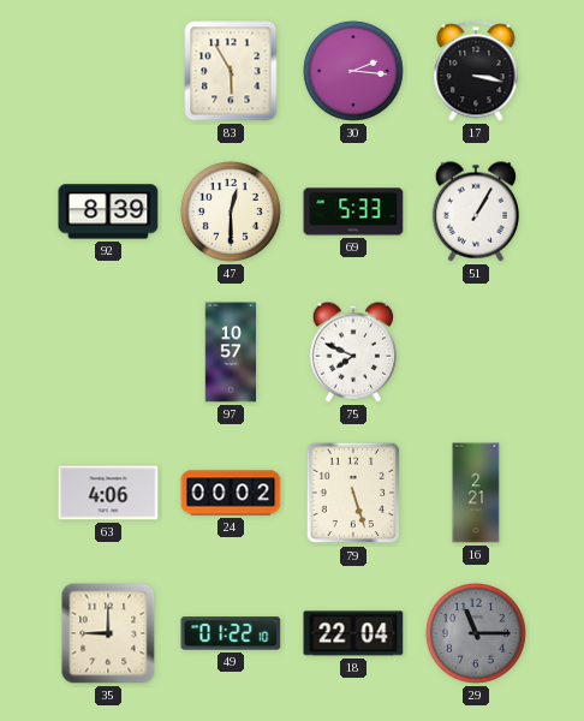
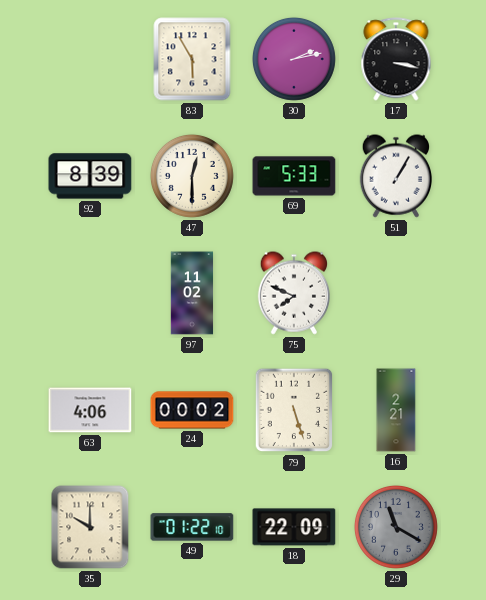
30: 2:16 -> 2:13
97: 10:57 -> 11:02
35: 9:00 -> 10:00
18: 22:04 -> 22:09
29: 11:15 -> 11:20
